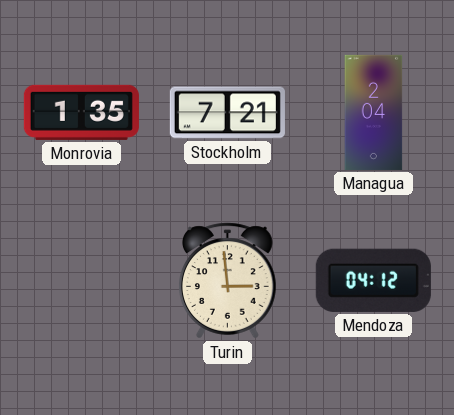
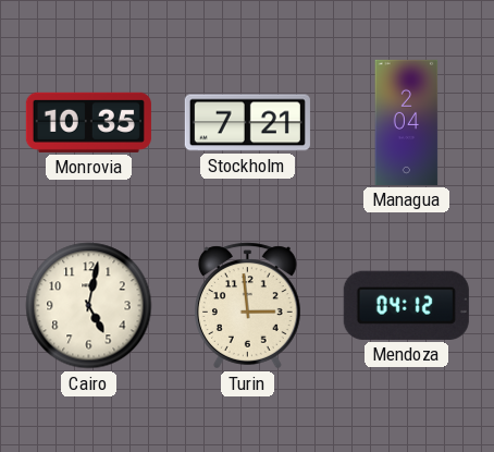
Monrovia: 1:35 -> 10:35
Cairo: none -> 5:02
